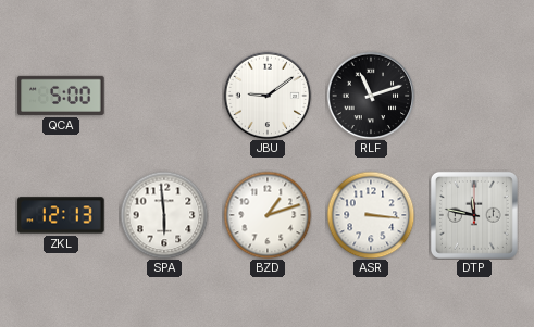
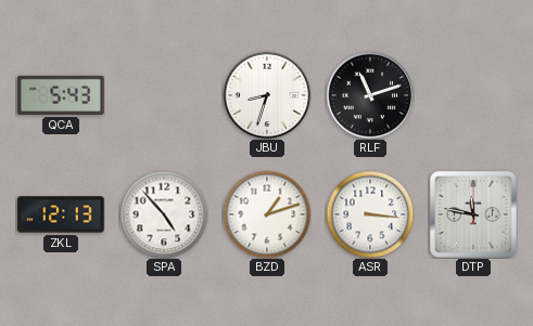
QCA: 5:00 -> 5:43
JBU: 9:09 -> 8:33
SPA: 5:59 -> 4:53
